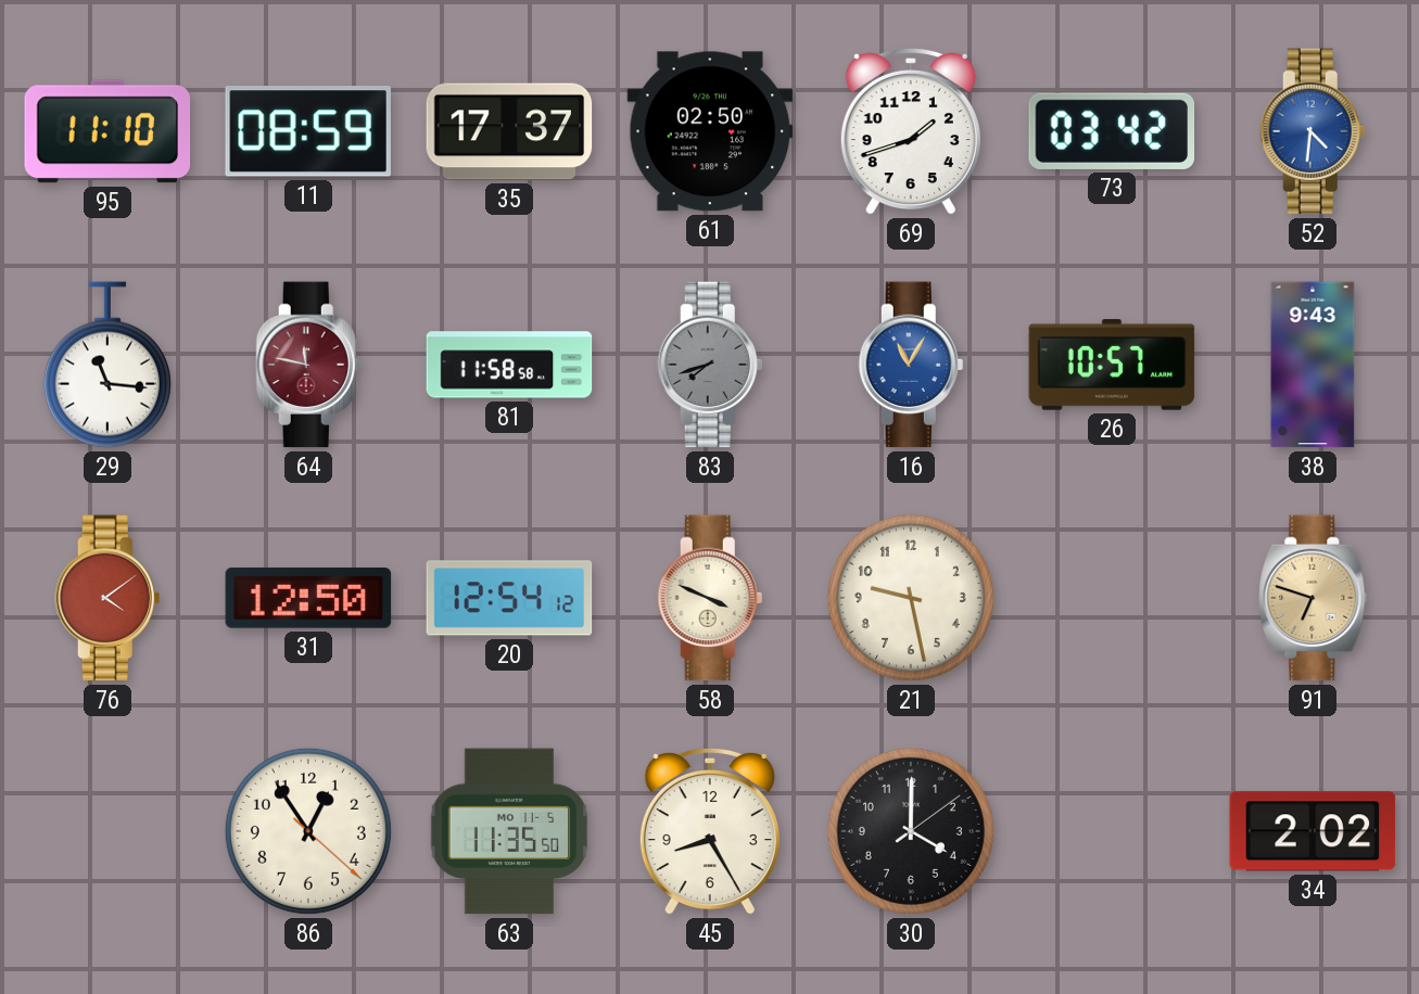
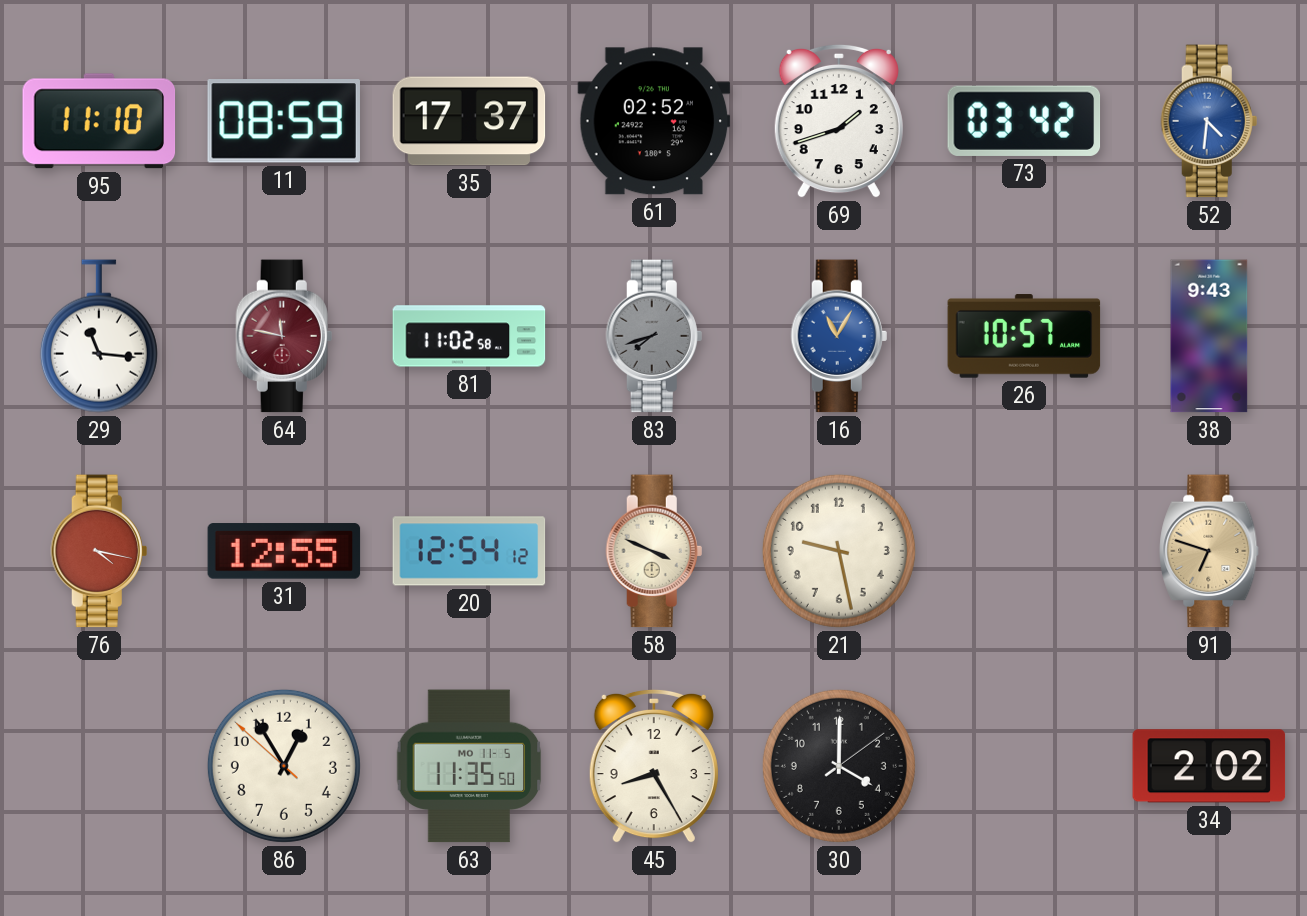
61: 02:50 -> 02:52
81: 11:58 -> 11:02
76: 4:09 -> 4:17
31: 12:50 -> 12:55
86: 12:54:22 -> 12:54:52
